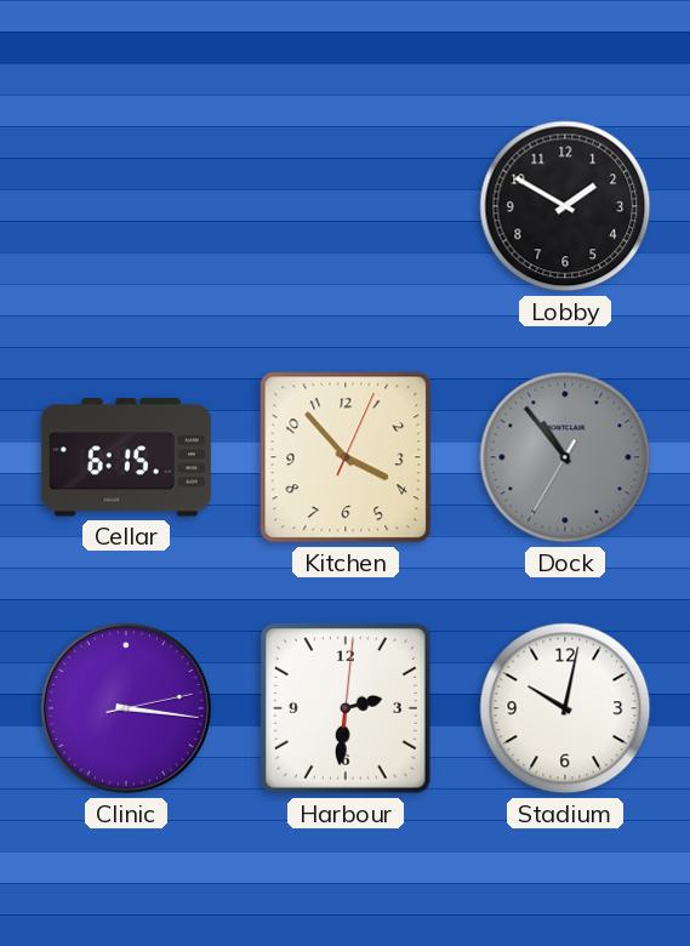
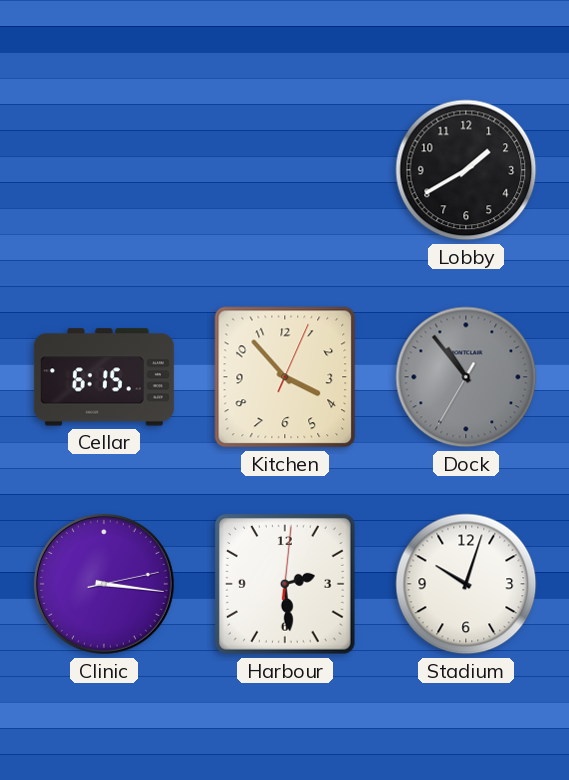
Lobby: 1:50 -> 1:40
Harbour: 2:31 -> 2:29
Stadium: 10:02 -> 10:03
